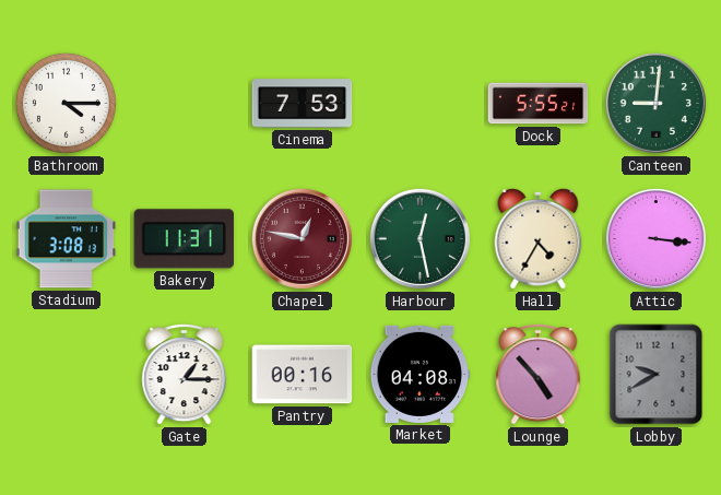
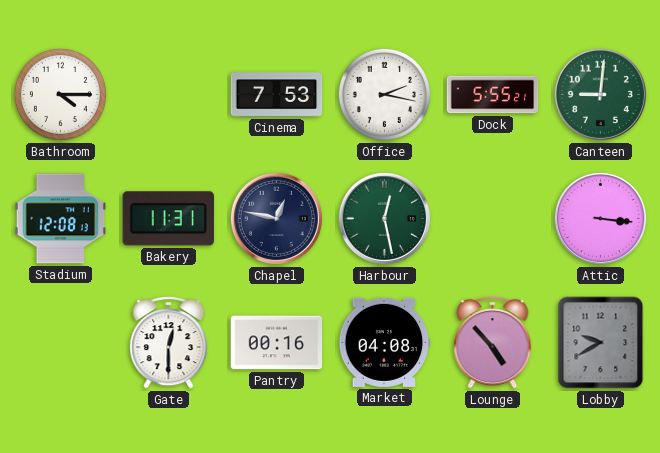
Office: none -> 2:17
Stadium: 3:08 -> 12:08
Chapel dial: burgundy -> navy
Hall: 4:35 -> none
Gate: 1:15 -> 12:30
